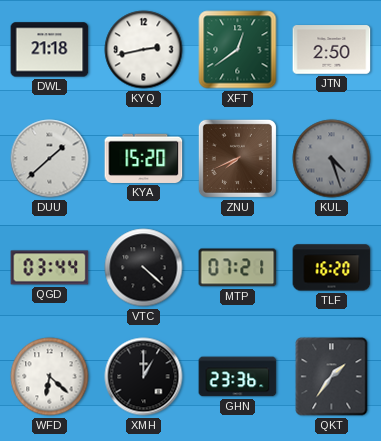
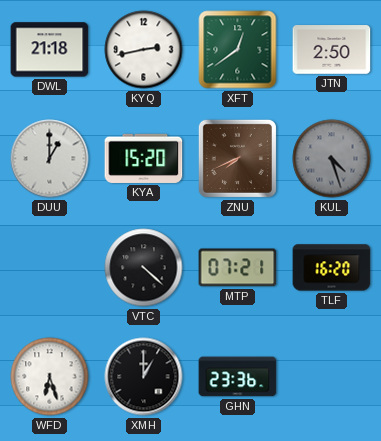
DUU: 1:38 -> 1:00
QGD: 03:44 -> none
WFD: 6:22 -> 6:27
QKT: 1:36 -> none
